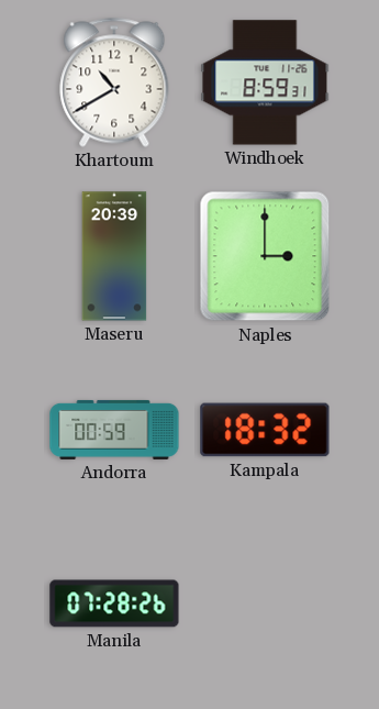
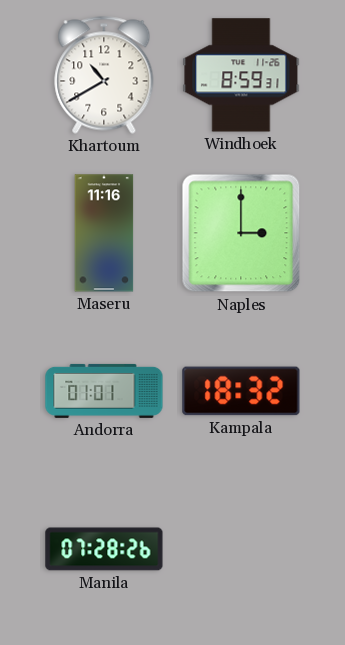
Maseru: 20:39 -> 11:16
Andorra: 00:59 -> 01:01
